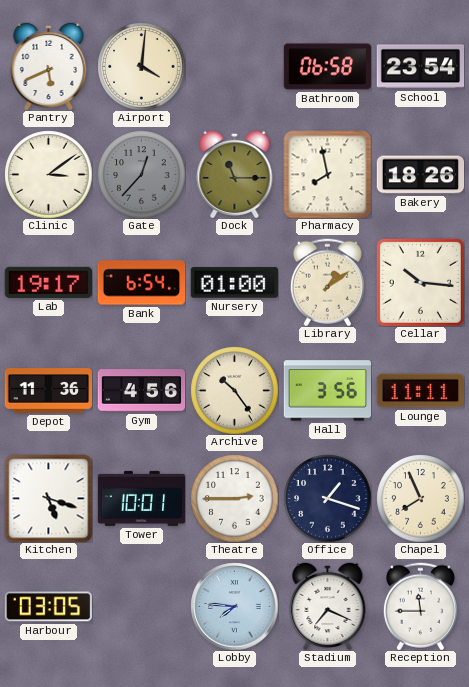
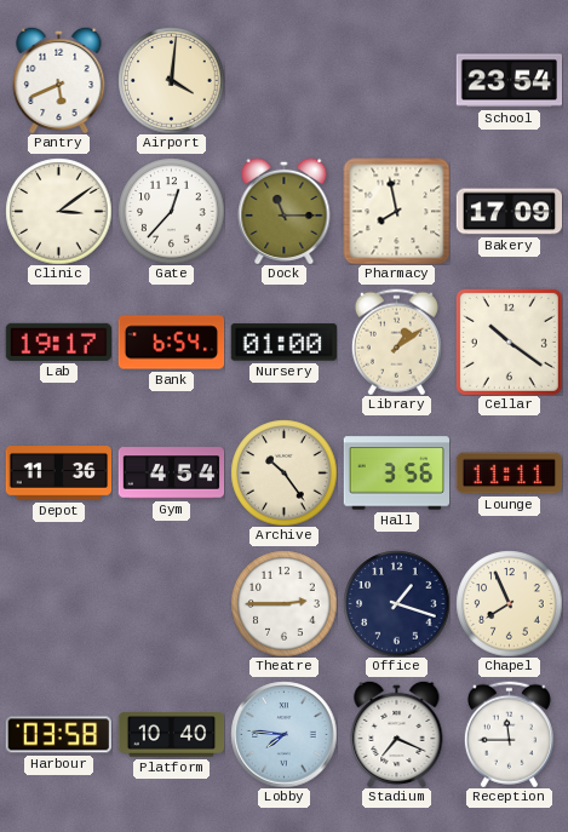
Bathroom: 06:58 -> none
Gate dial: grey -> white
Bakery: 18:26 -> 17:09
Cellar: 10:16 -> 10:21
Gym: 4:56 -> 4:54
Kitchen: 5:18 -> none
Tower: 10:01 -> none
Harbour: 03:05 -> 03:58
Platform: none -> 10:40
